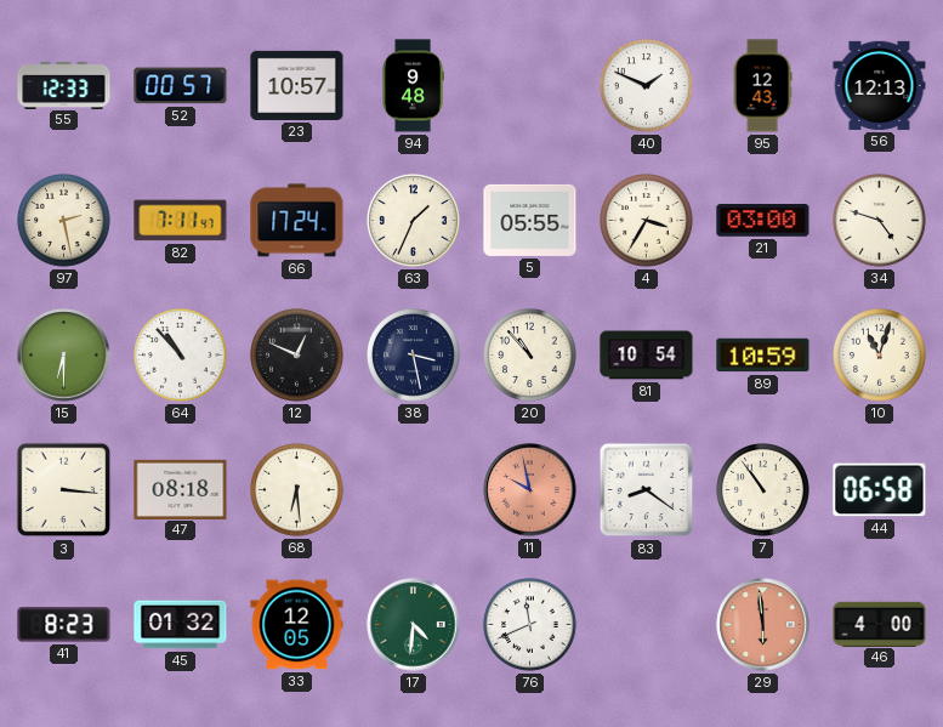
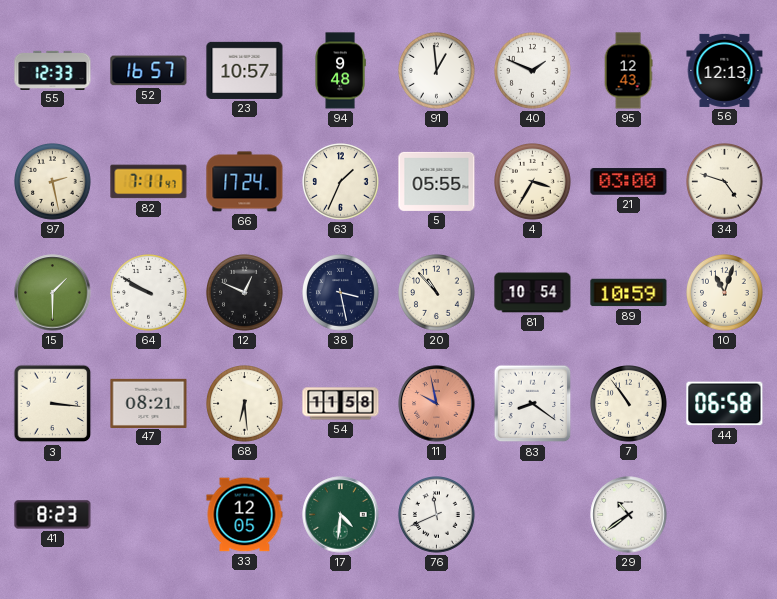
52: 00:57 -> 16:57
91: none -> 12:59
15: 6:30 -> 1:30
64: 10:53 -> 9:50
47: 08:18 -> 08:21
54: none -> 11:58
45: 01:32 -> none
29: 5:59 -> 10:39
29 dial: salmon -> white
46: 4:00 -> none
